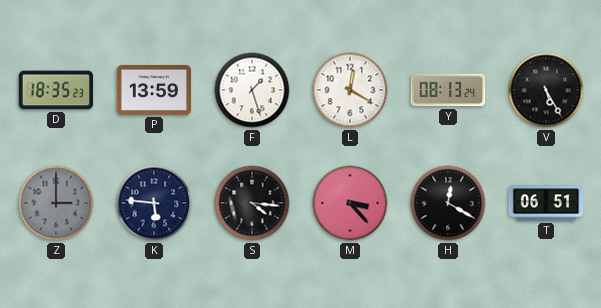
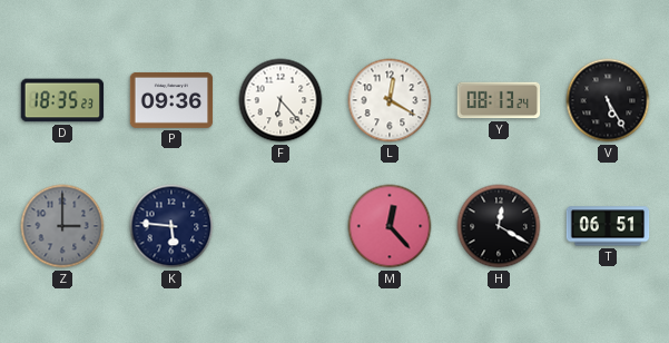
P: 13:59 -> 09:36
F: 1:27 -> 6:23
S: 4:16 -> none
M: 3:23 -> 12:23
